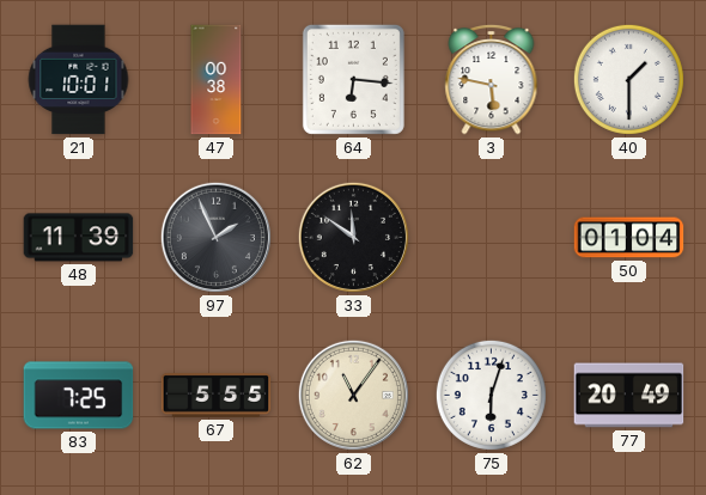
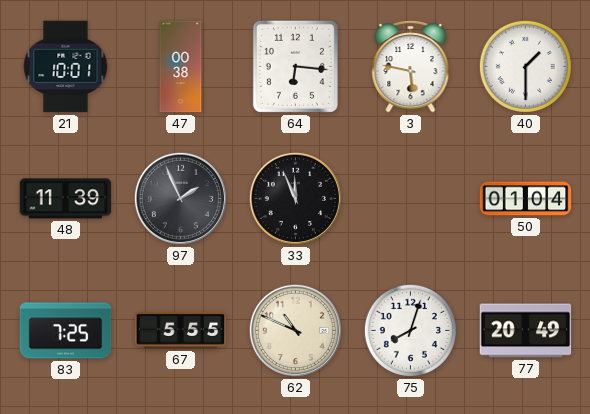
33: 11:51 -> 11:56
62: 11:06 -> 10:49
75: 6:03 -> 8:03
